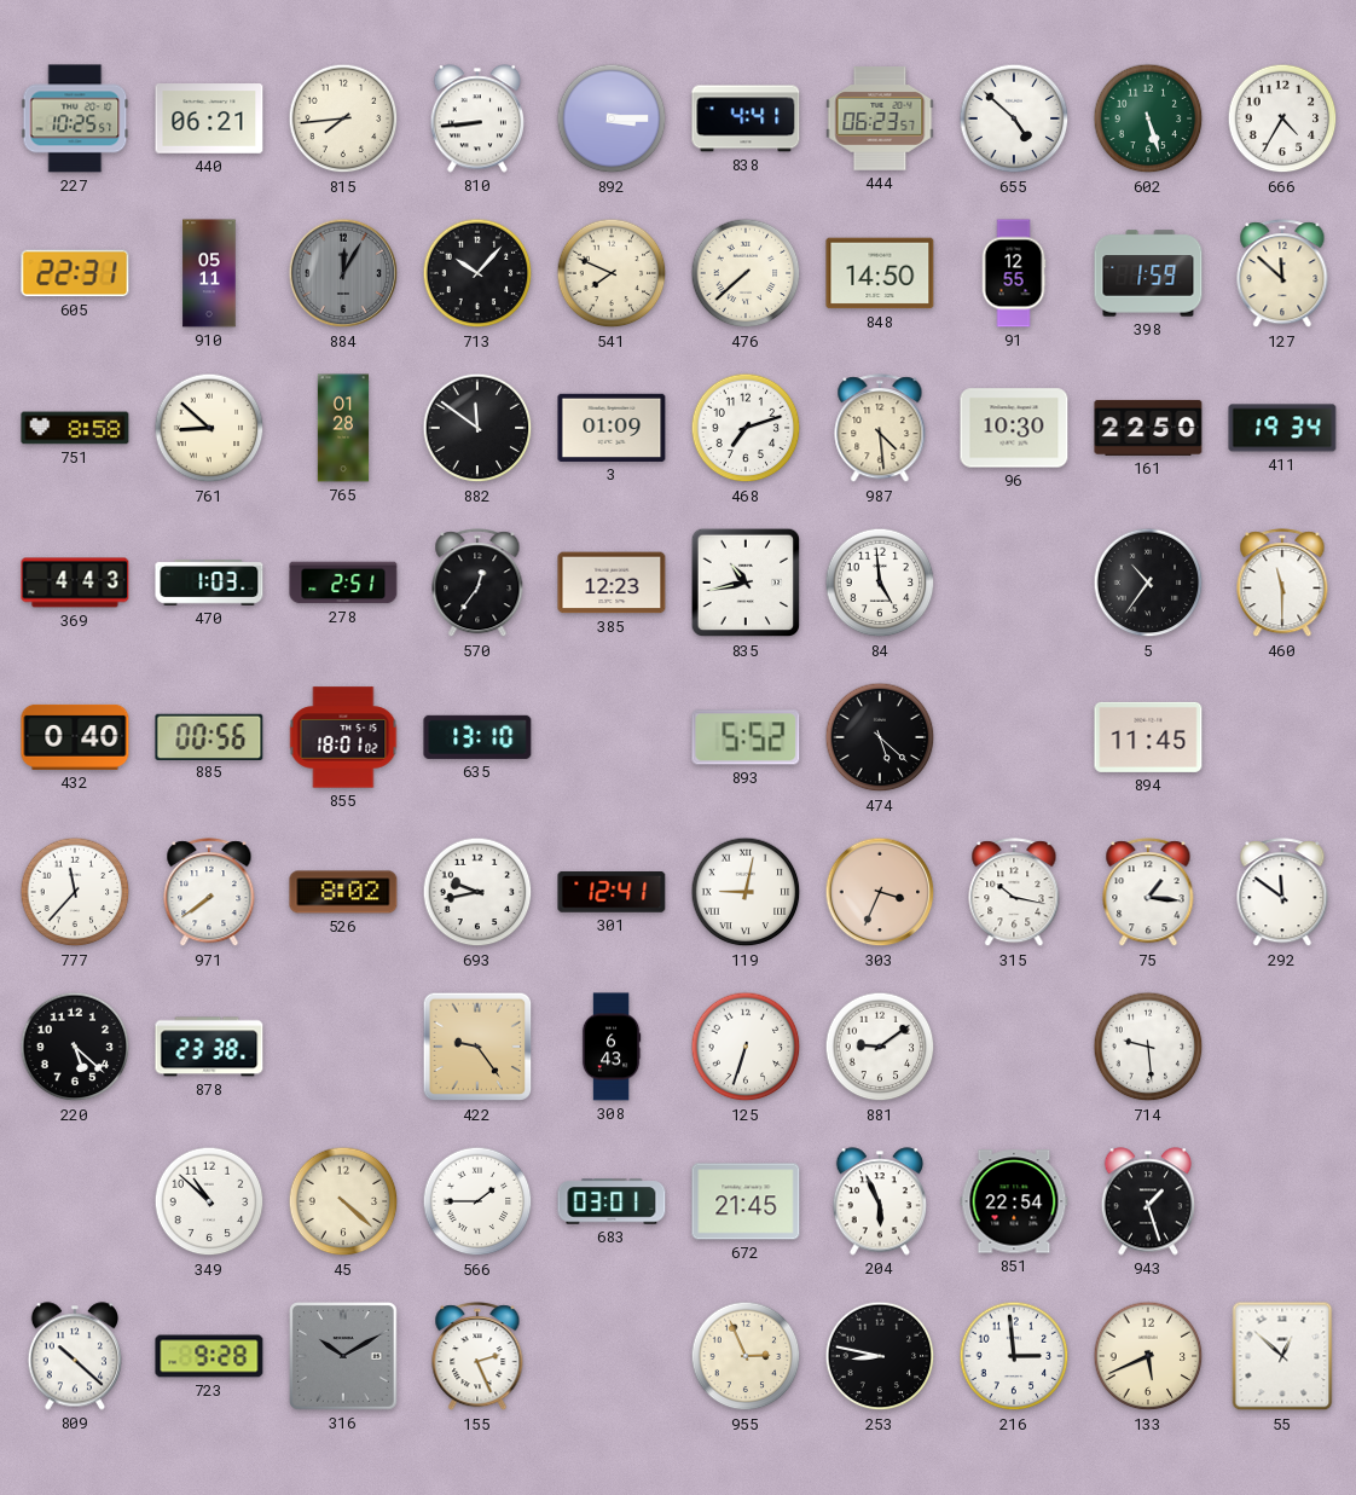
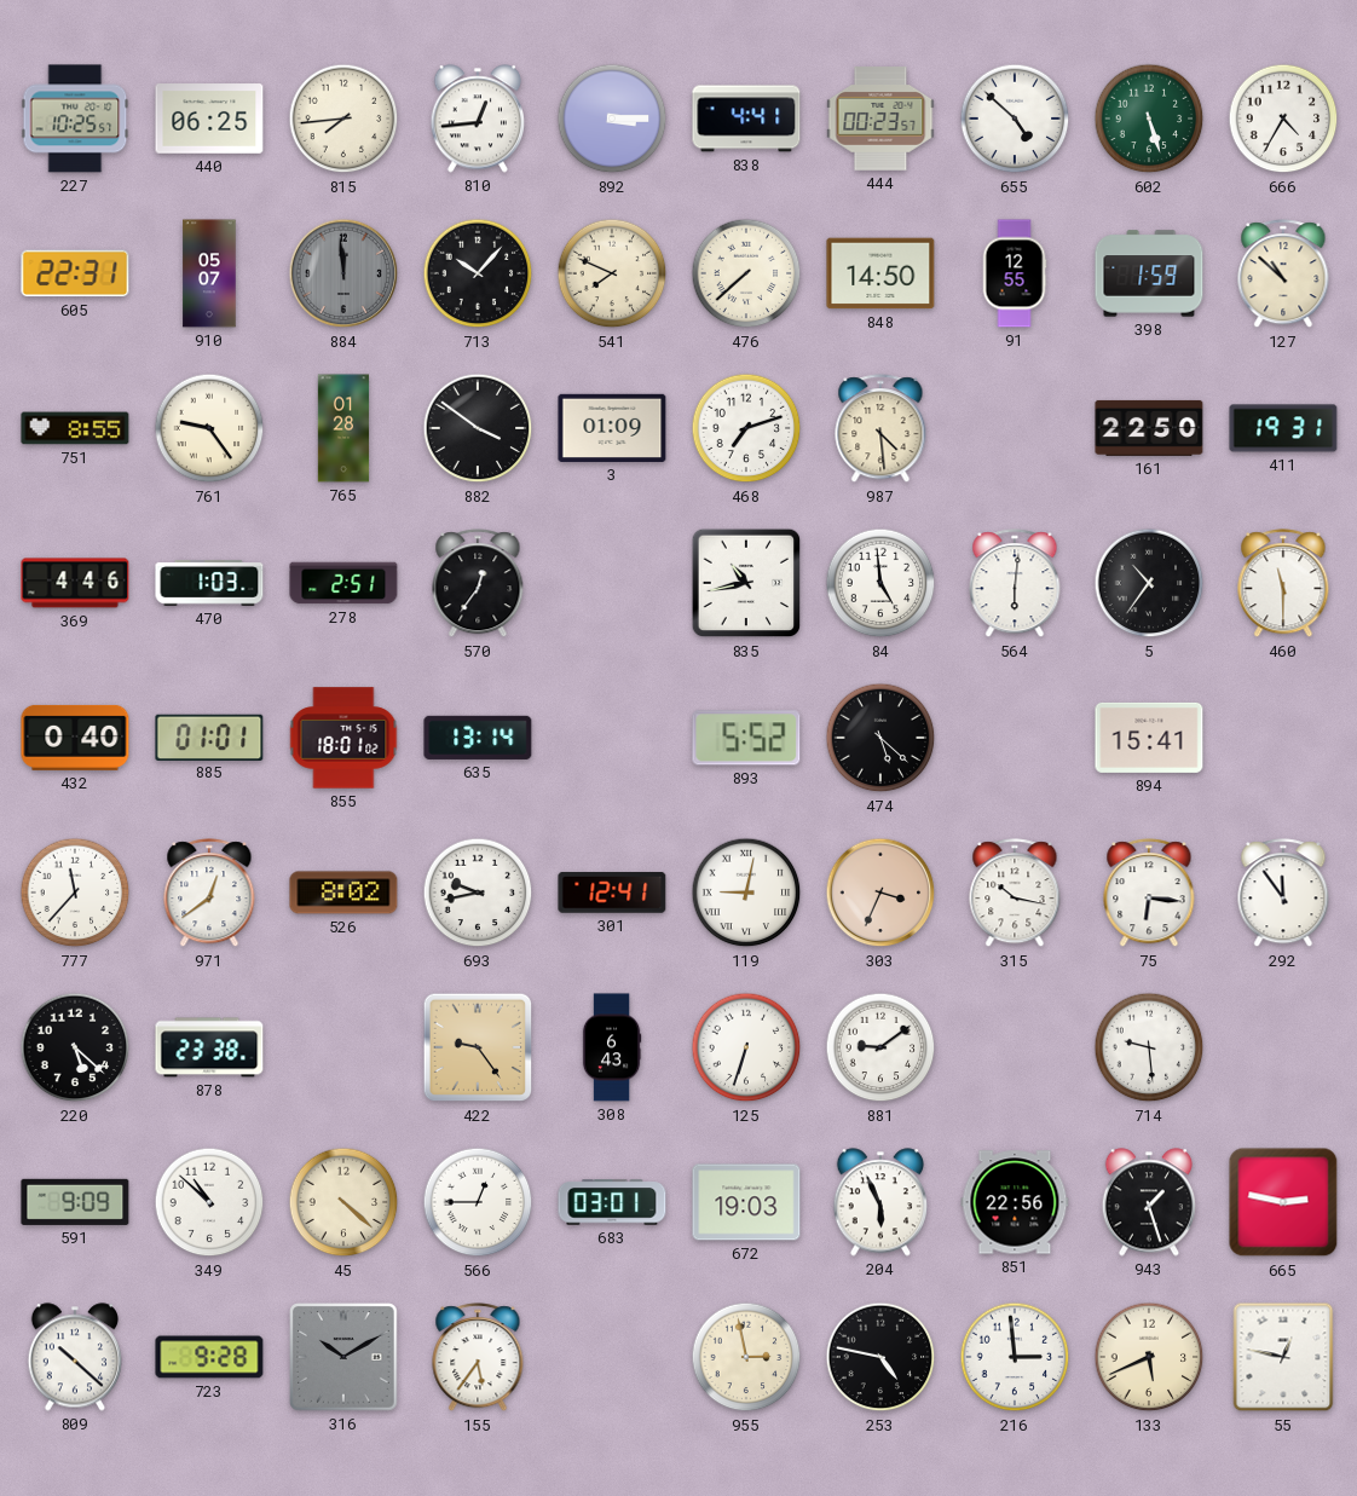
440: 06:21 -> 06:25
810: 8:44 -> 12:44
444: 06:23 -> 00:23
910: 05:11 -> 05:07
884: 12:05 -> 11:59
127: 11:52 -> 10:52
751: 8:58 -> 8:55
761: 8:52 -> 9:24
882: 11:51 -> 3:51
96: 10:30 -> none
411: 19:34 -> 19:31
369: 4:43 -> 4:46
385: 12:23 -> none
564: none -> 6:01
885: 00:56 -> 01:01
635: 13:10 -> 13:14
894: 11:45 -> 15:41
971: 7:39 -> 12:39
75: 1:16 -> 6:16
292: 11:51 -> 11:54
591: none -> 9:09
566: 1:45 -> 12:45
672: 21:45 -> 19:03
851: 22:54 -> 22:56
665: none -> 2:47
155: 2:26 -> 5:36
955: 2:56 -> 2:58
253: 8:47 -> 4:47
55: 12:52 -> 12:47
